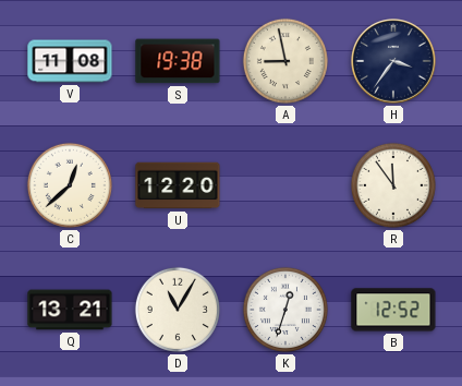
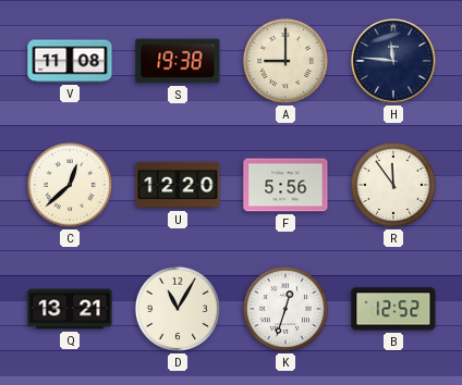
A: 8:58 -> 9:00
H: 3:36 -> 11:46
F: none -> 5:56
